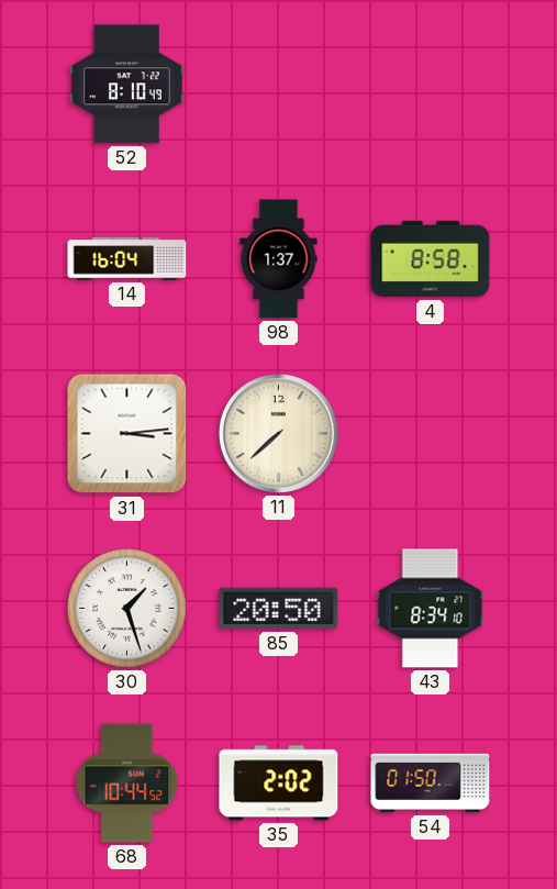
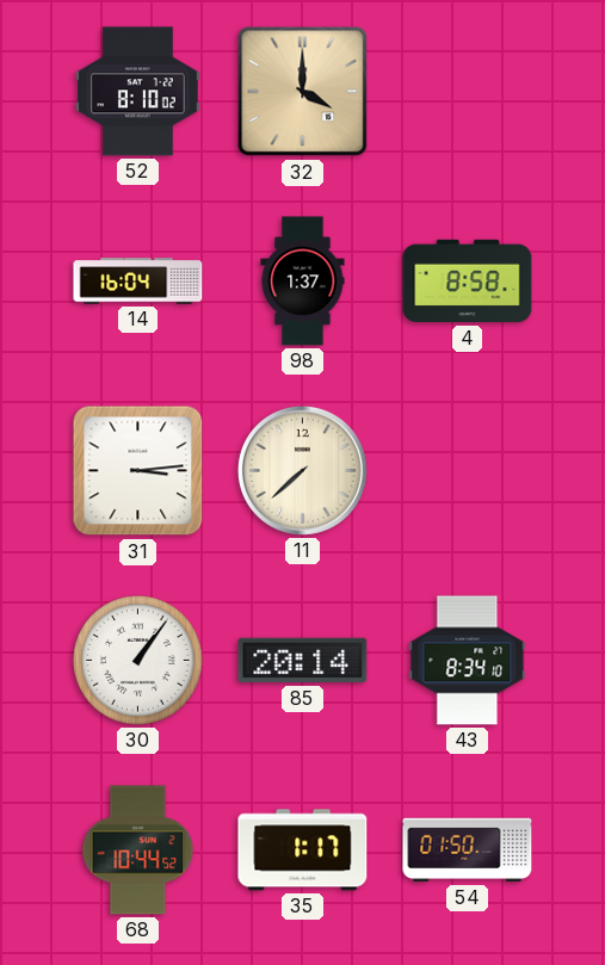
52: 8:10:49 -> 8:10:02
32: none -> 4:00
30: 1:27 -> 1:06
85: 20:50 -> 20:14
35: 2:02 -> 1:17
